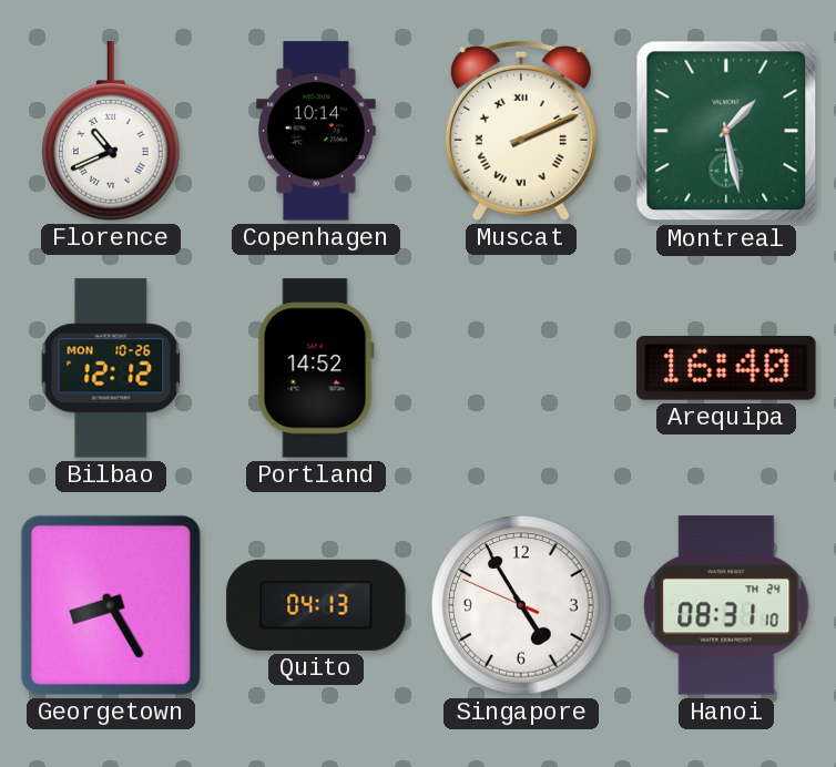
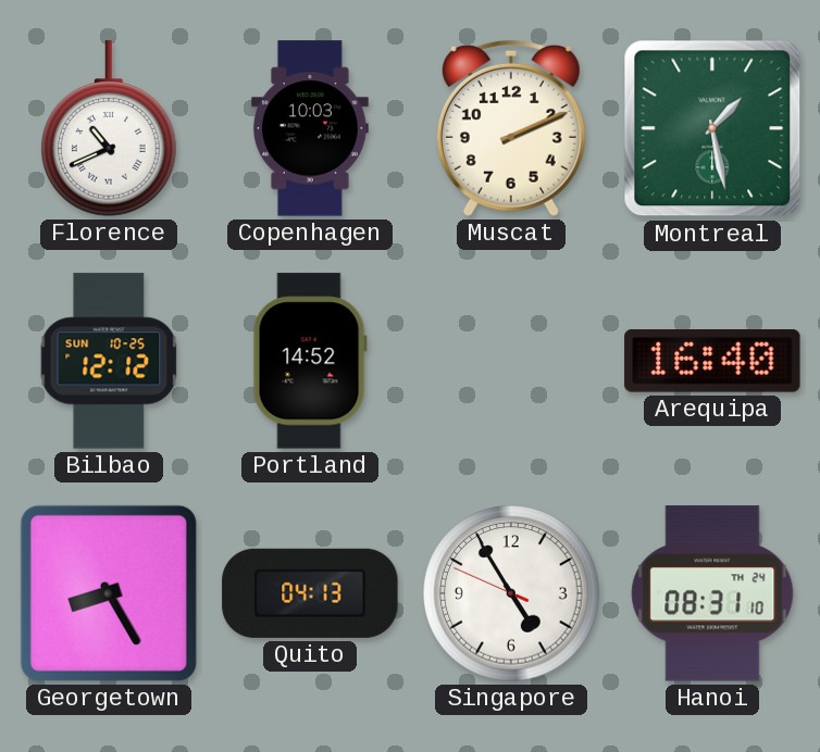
Copenhagen: 10:14 -> 10:03
Muscat numerals: Roman -> Arabic
Bilbao date: MON 10-26 -> SUN 10-25
